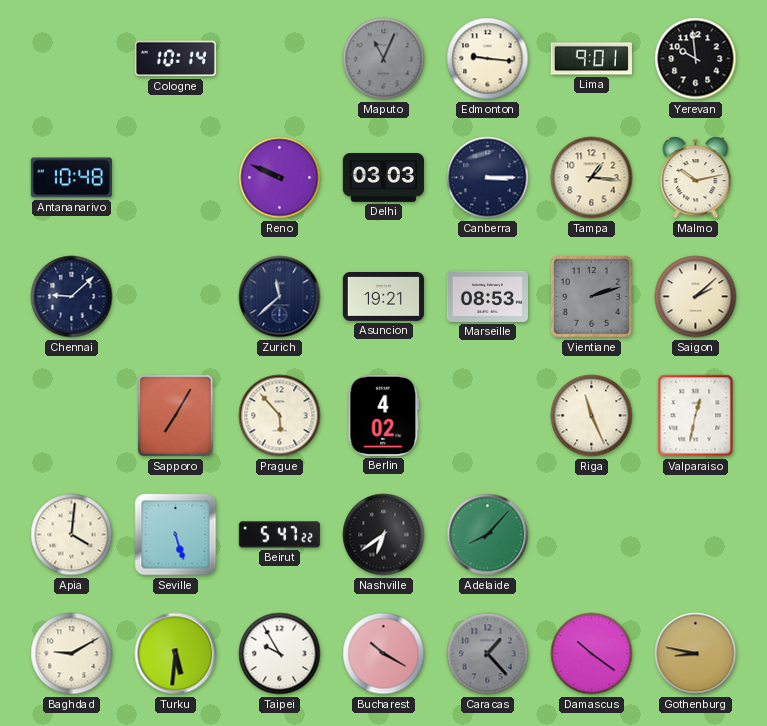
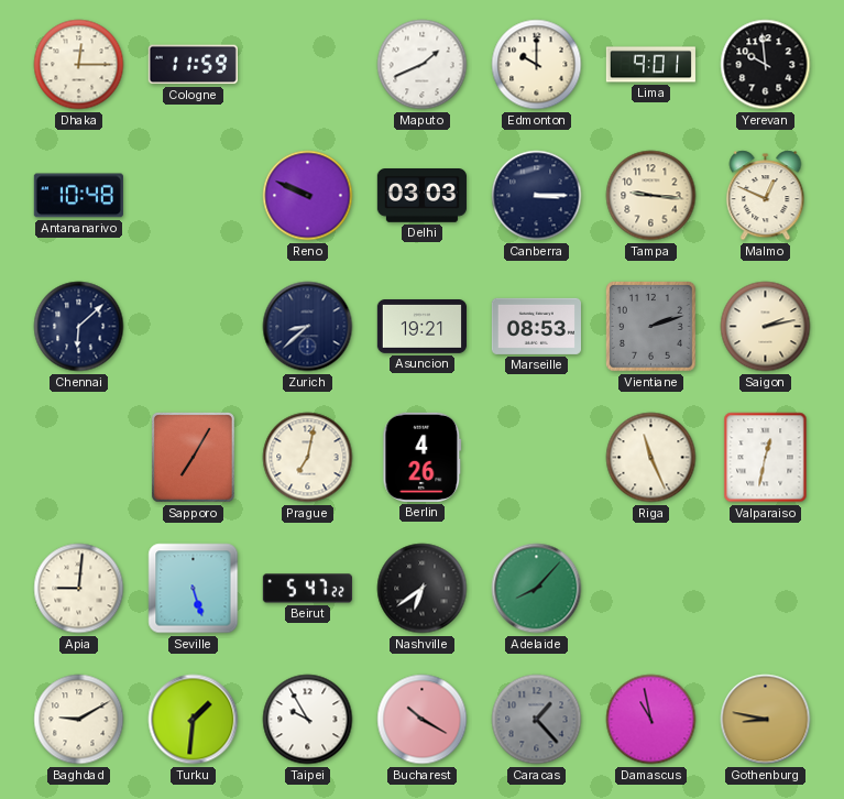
Dhaka: none -> 12:15
Cologne: 10:14 -> 11:59
Maputo: 11:04 -> 1:41
Maputo dial: grey -> white
Edmonton: 9:16 -> 10:00
Tampa: 1:16 -> 9:16
Malmo: 10:13 -> 12:49
Chennai: 9:08 -> 6:08
Zurich: 11:38 -> 8:38
Saigon: 2:08 -> 2:13
Prague: 5:53 -> 7:02
Berlin: 4:02 -> 4:26
Apia: 4:01 -> 9:01
Turku: 5:31 -> 1:31
Damascus: 10:21 -> 10:58
